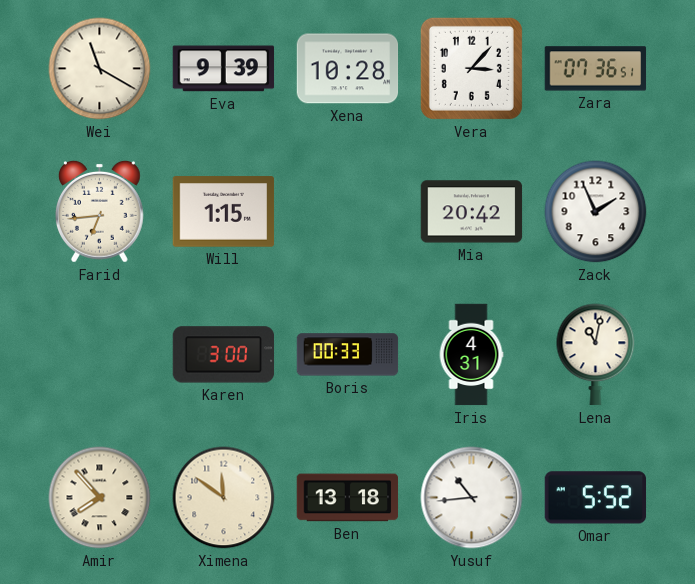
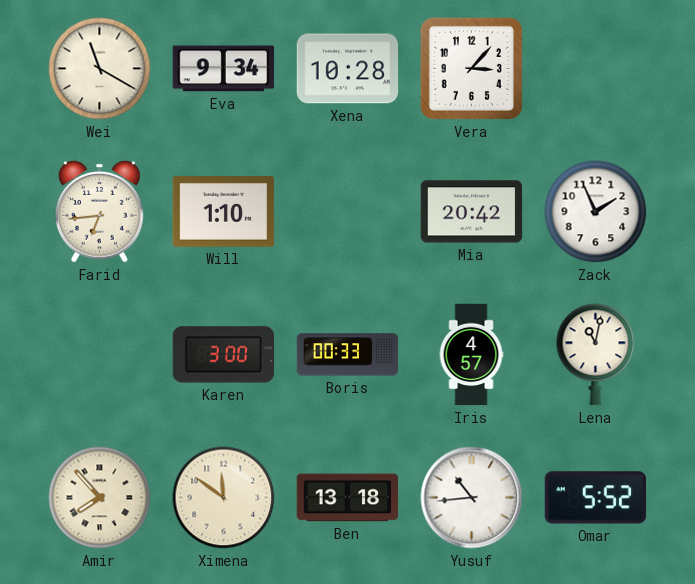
Eva: 9:39 -> 9:34
Zara: 07:36 -> none
Will: 1:15 -> 1:10
Iris: 4:31 -> 4:57
